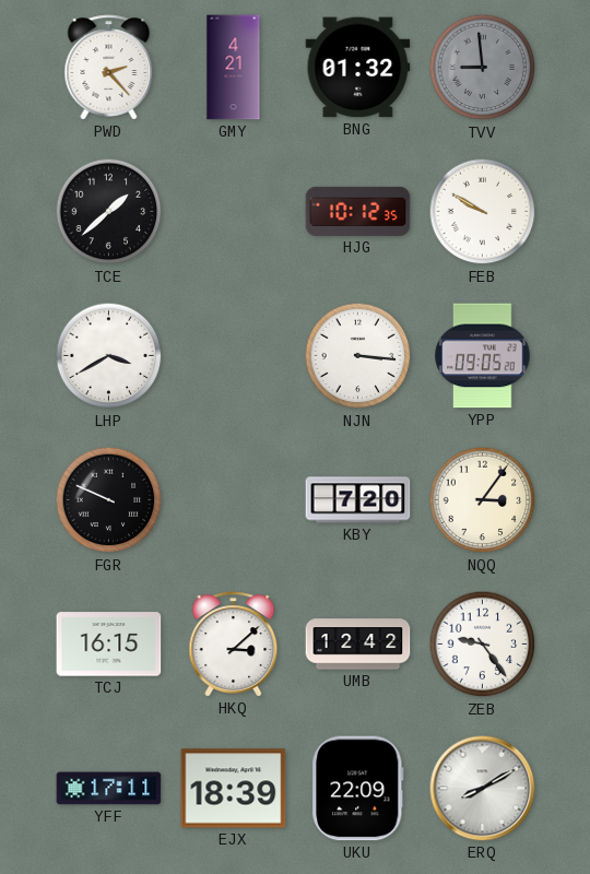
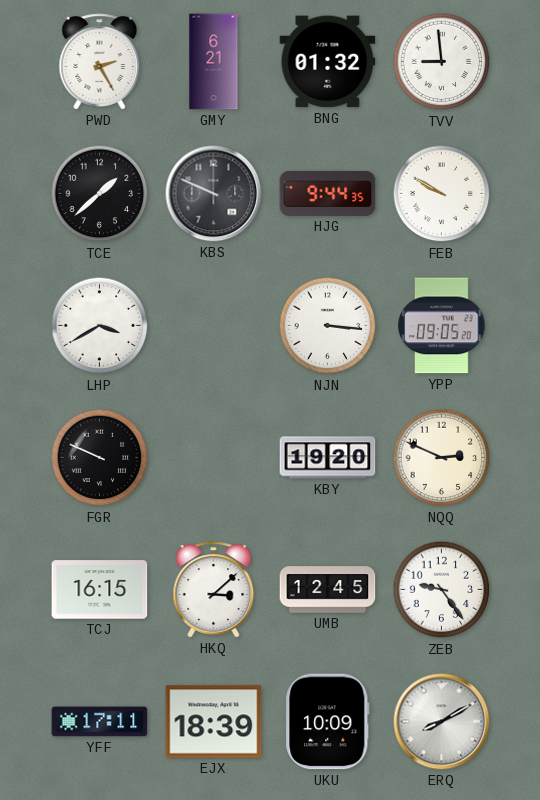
PWD: 2:23 -> 2:25
GMY: 4:21 -> 6:21
TVV dial: grey -> white
KBS: none -> 9:49
HJG: 10:12 -> 9:44
KBY: 7:20 -> 19:20
NQQ: 3:06 -> 2:49
UMB: 12:42 -> 12:45
UKU: 22:09 -> 10:09
